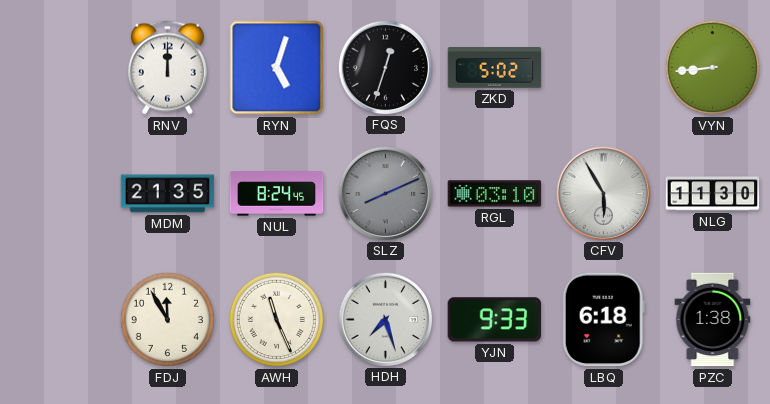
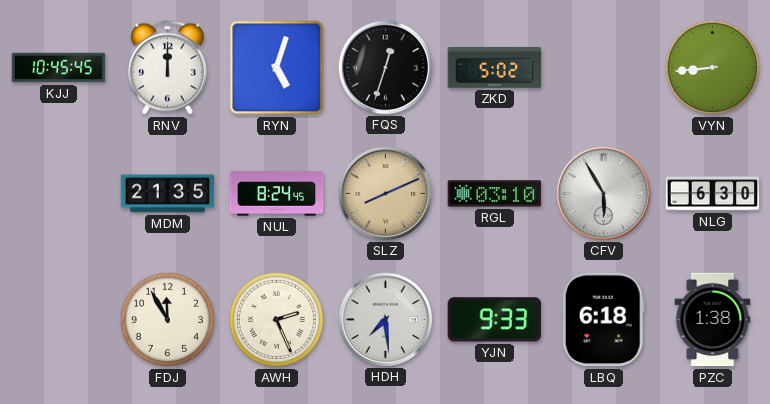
KJJ: none -> 10:45
SLZ dial: grey -> champagne
NLG: 11:30 -> 6:30
AWH: 11:26 -> 2:26
HDH: 7:27 -> 7:29
